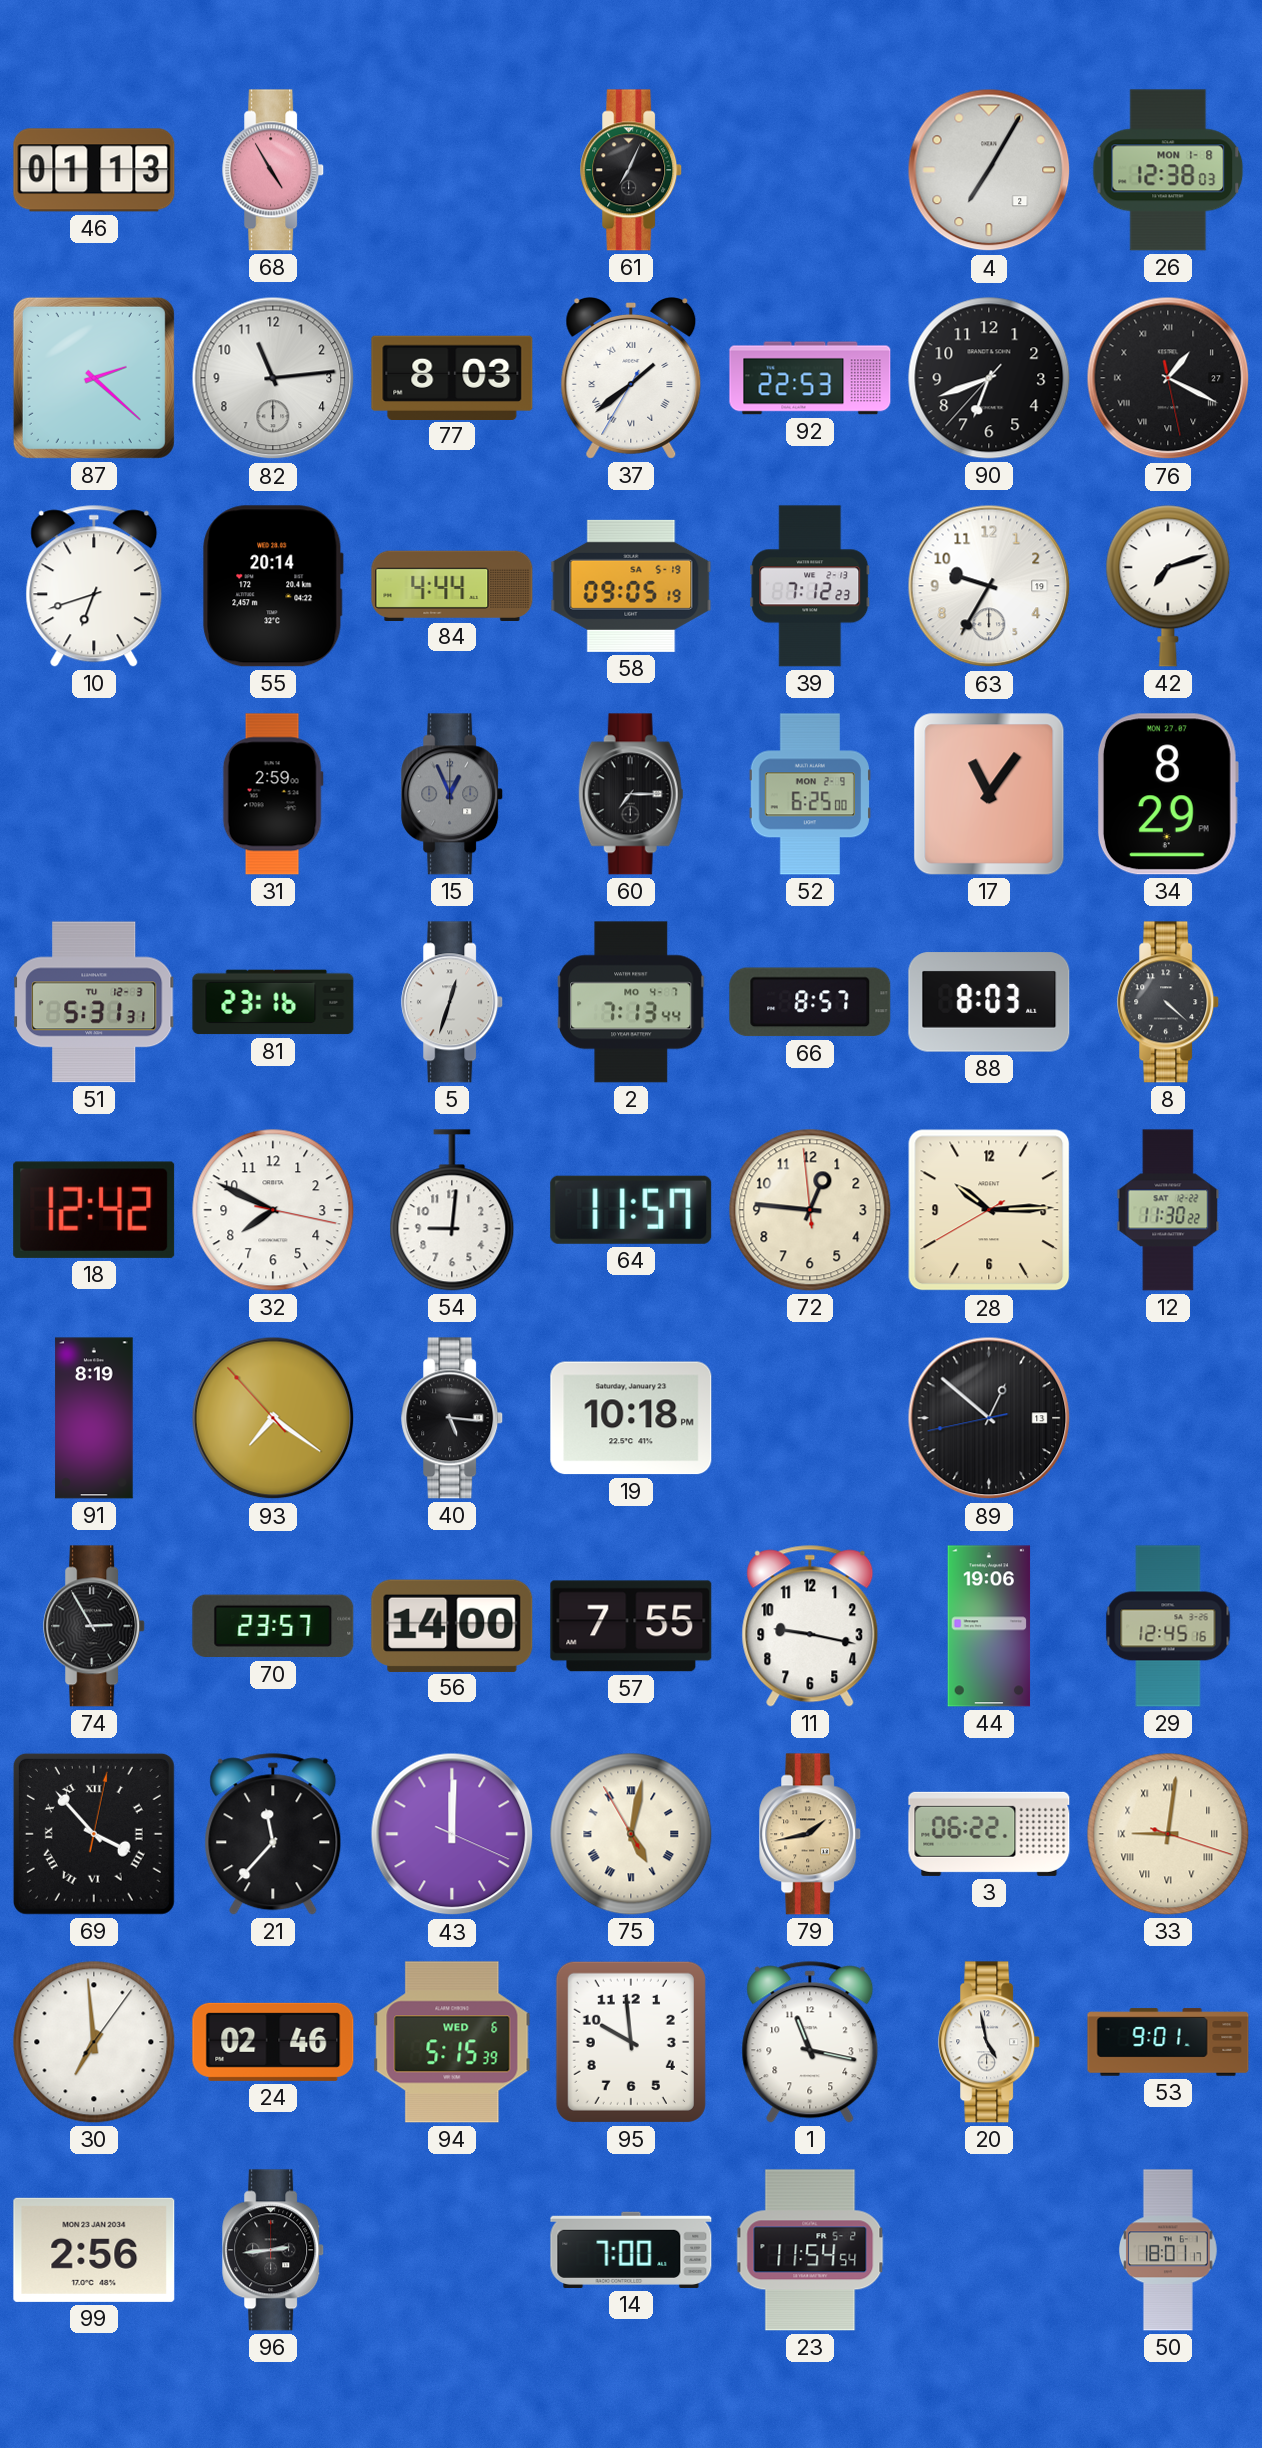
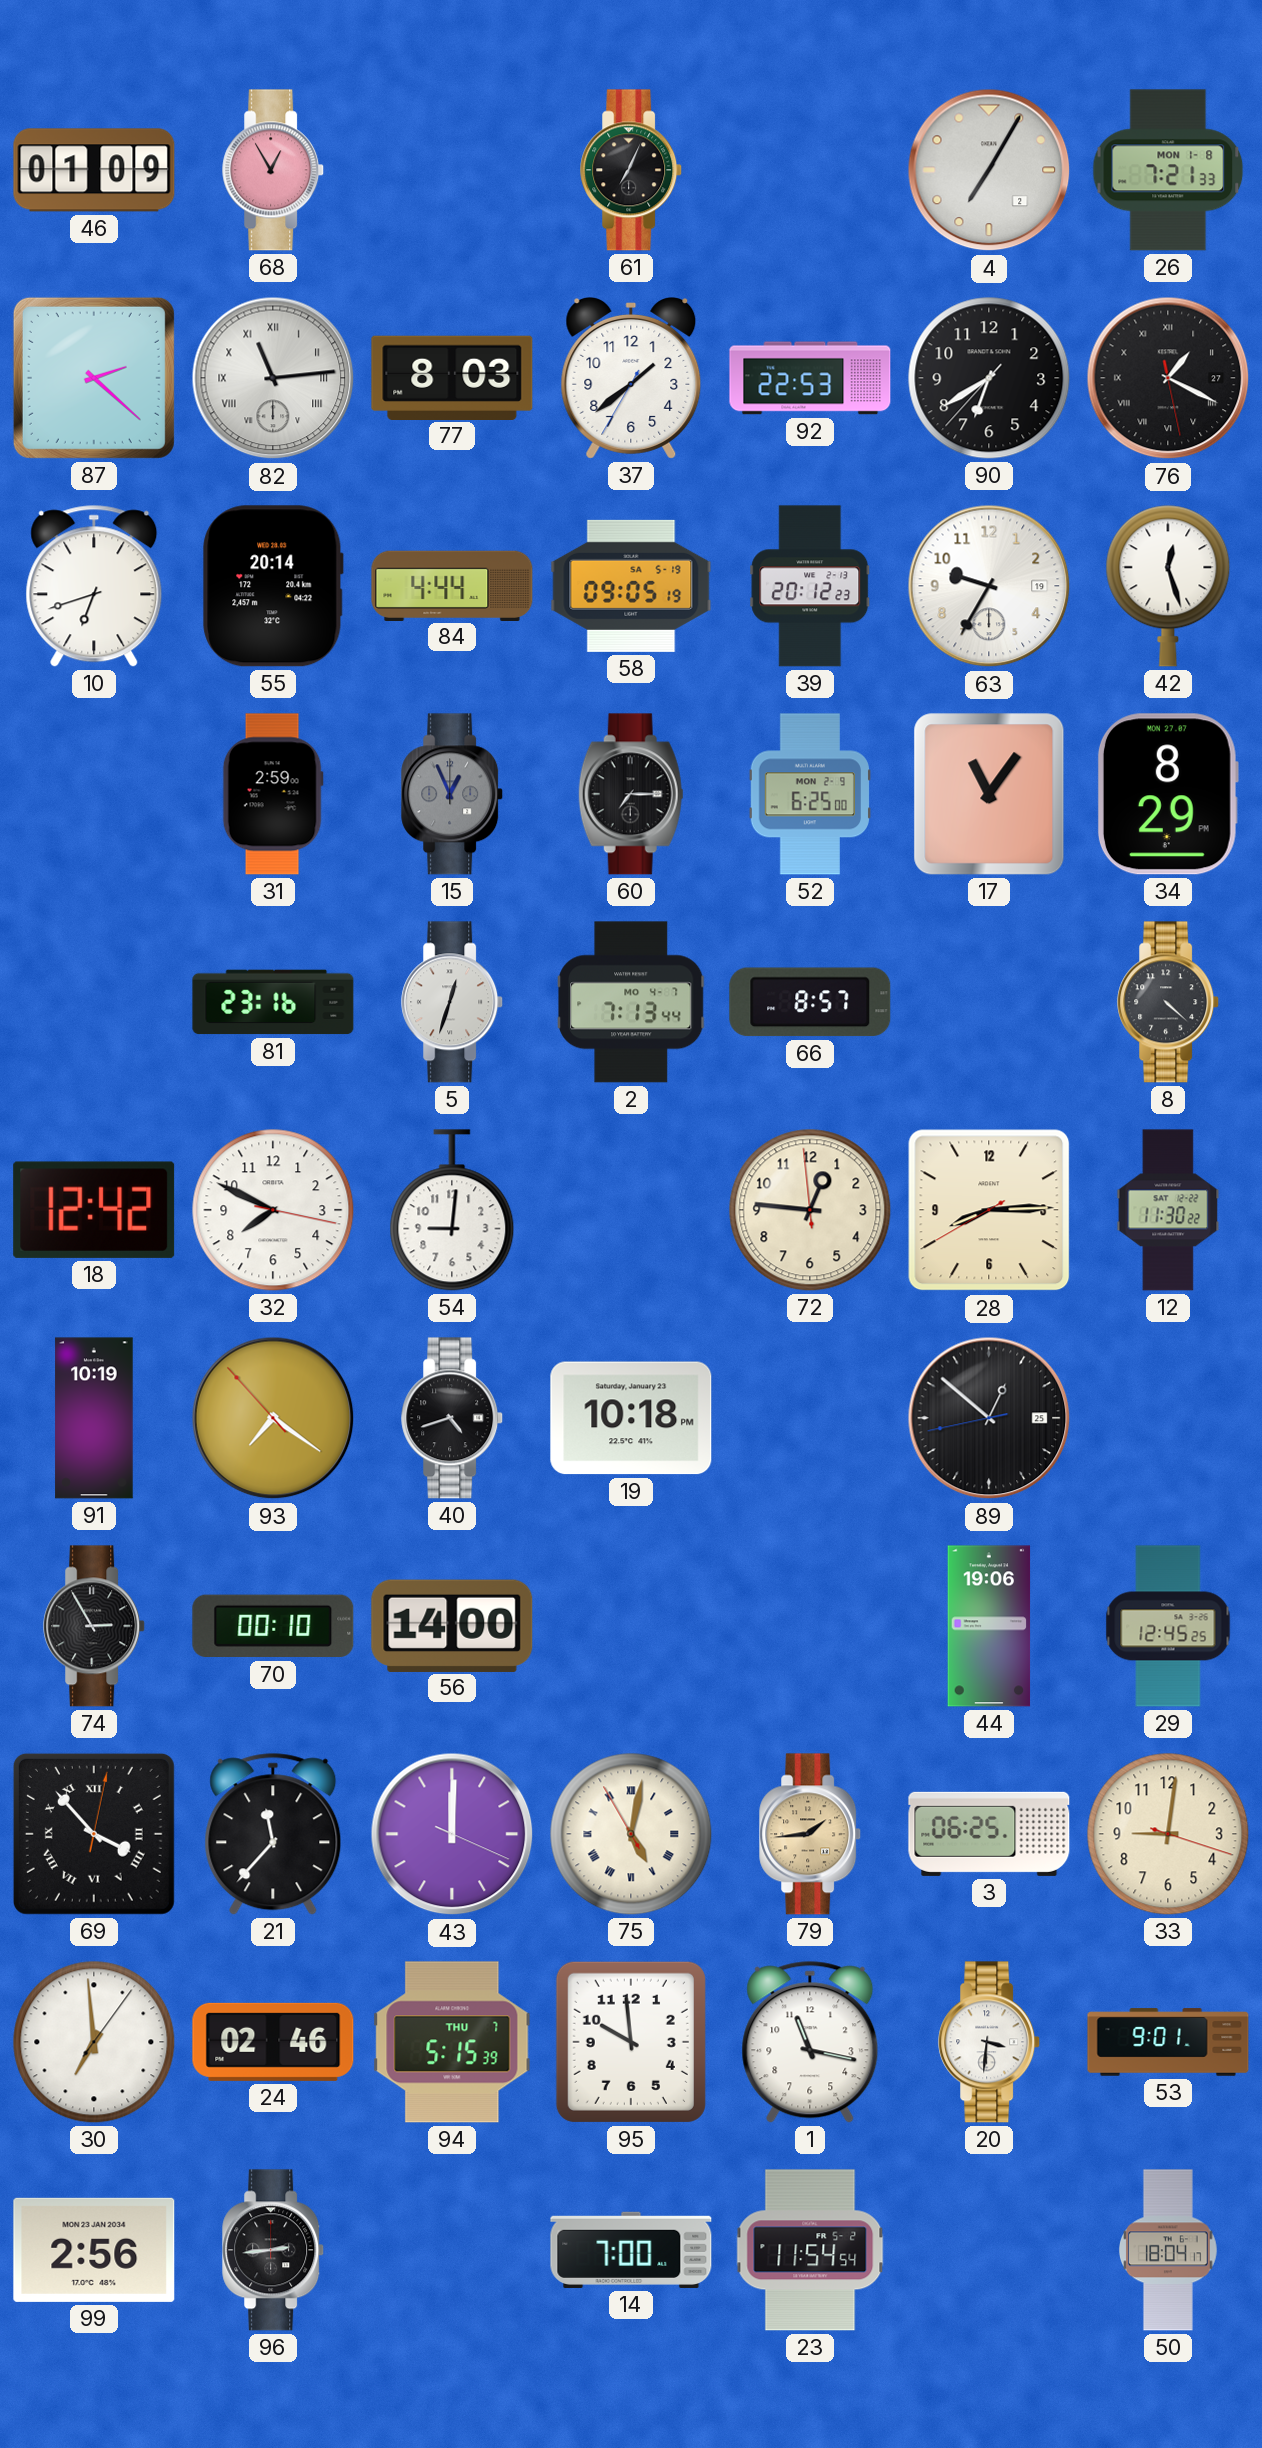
46: 01:13 -> 01:09
68: 4:55 -> 12:55
26: 12:38 -> 7:21
82 numerals: Arabic -> Roman
37 numerals: Roman -> Arabic
90: 6:41 -> 6:39
39: 7:12 -> 20:12
42: 7:12 -> 12:27
51: 5:31 -> none
88: 8:03 -> none
64: 11:57 -> none
28: 10:14 -> 8:14
91: 8:19 -> 10:19
40: 5:16 -> 4:42
89 date: 13 -> 25
70: 23:57 -> 00:10
57: 7:55 -> none
11: 9:17 -> none
29: 12:45:16 -> 12:45:25
79: 1:43 -> 1:44
3: 06:22 -> 06:25
33 numerals: Roman -> Arabic
94 date: WED 6 -> THU 7
20: 4:58 -> 3:31
50: 18:01 -> 18:04
